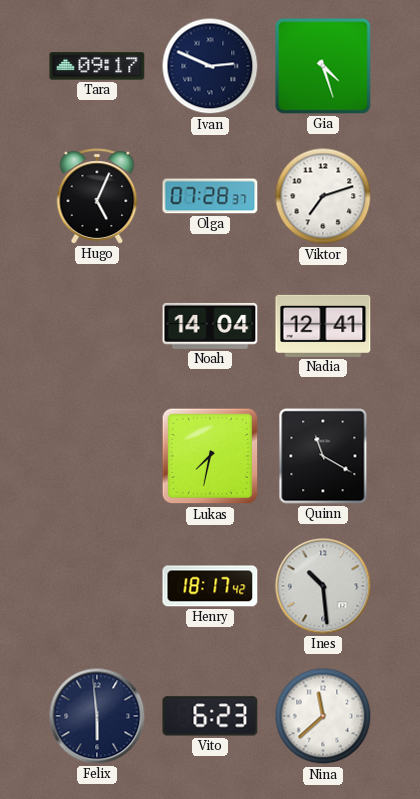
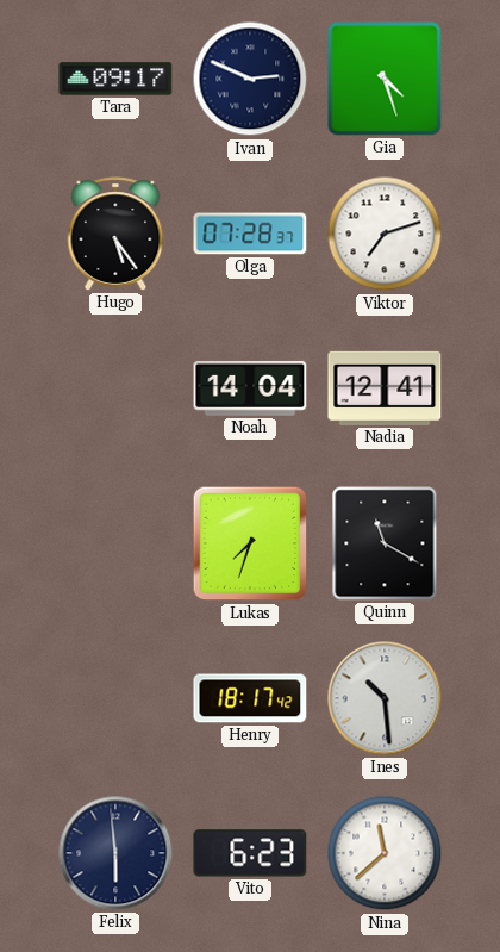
Hugo: 5:04 -> 5:24
Lukas: 7:32 -> 7:33
